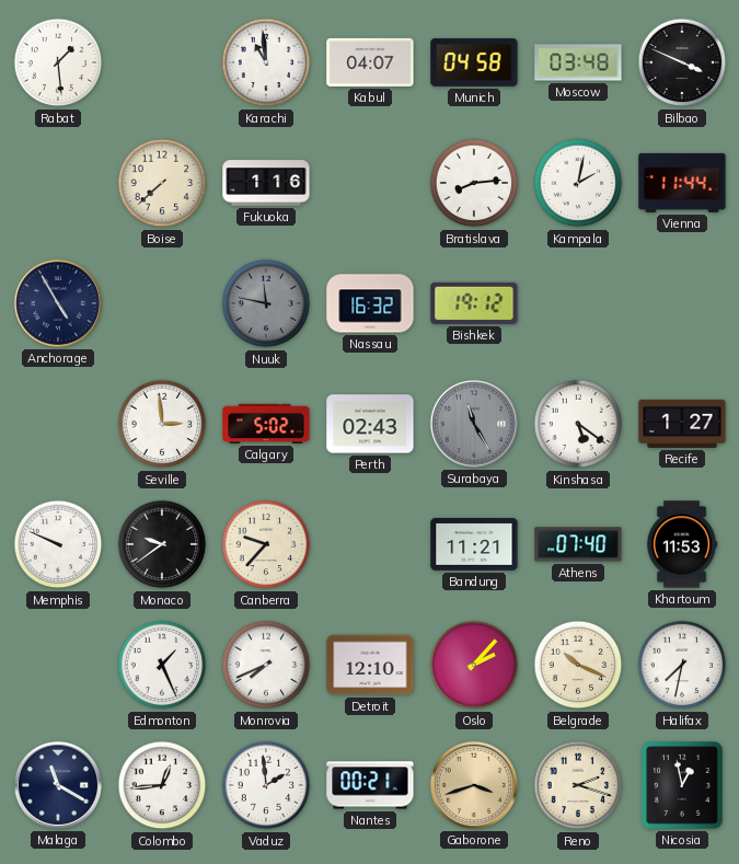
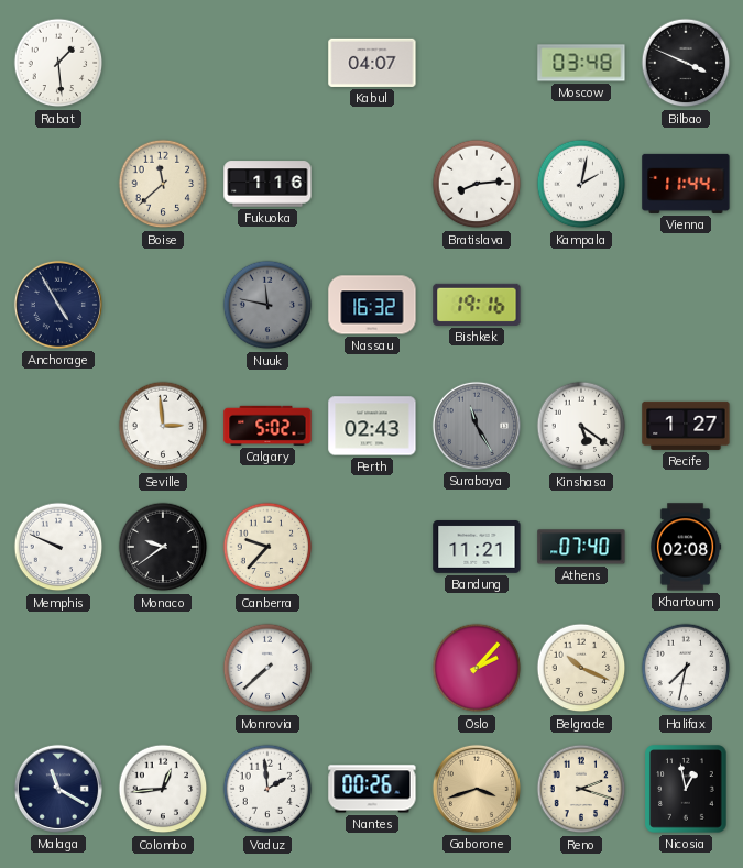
Karachi: 10:59 -> none
Munich: 04:58 -> none
Boise: 7:38 -> 11:38
Bishkek: 19:12 -> 19:16
Khartoum: 11:53 -> 02:08
Edmonton: 1:26 -> none
Monrovia: 7:41 -> 7:38
Detroit: 12:10 -> none
Nantes: 00:21 -> 00:26
